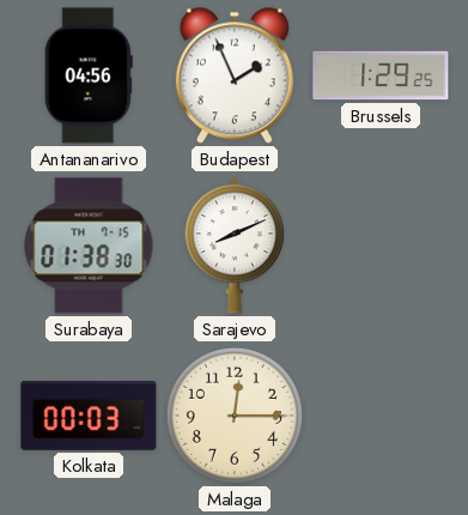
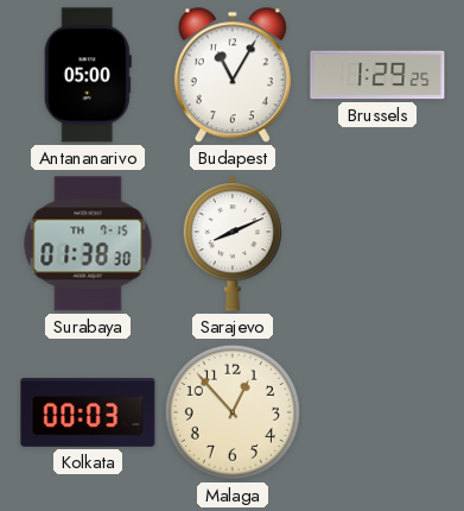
Antananarivo: 04:56 -> 05:00
Budapest: 1:56 -> 11:05
Malaga: 12:15 -> 12:53
